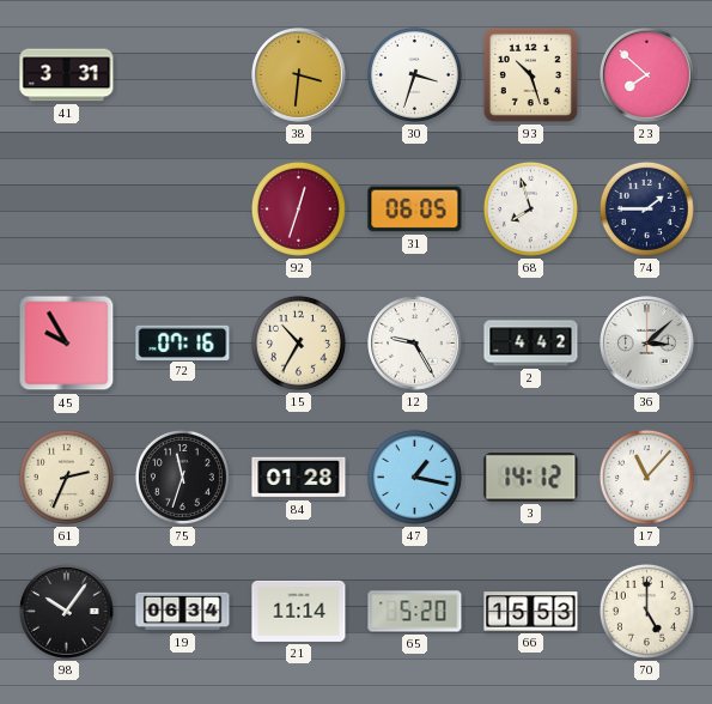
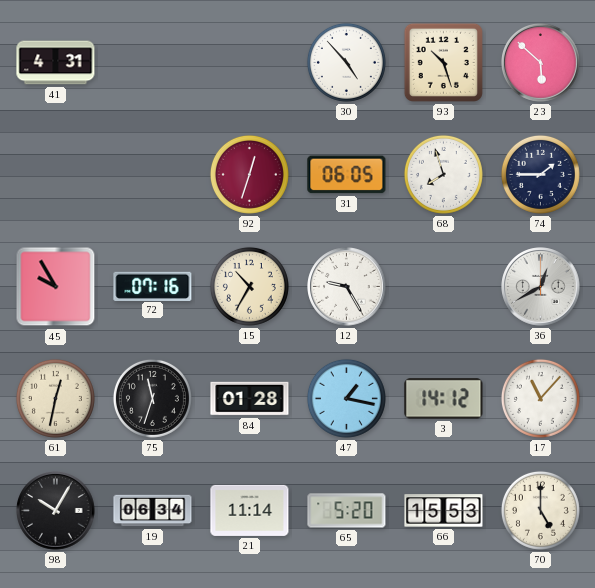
41: 3:31 -> 4:31
38: 3:31 -> none
30: 3:33 -> 4:53
23: 7:52 -> 5:52
2: 4:42 -> none
36: 3:08 -> 12:40
61: 2:34 -> 12:32
98: 10:06 -> 10:05
